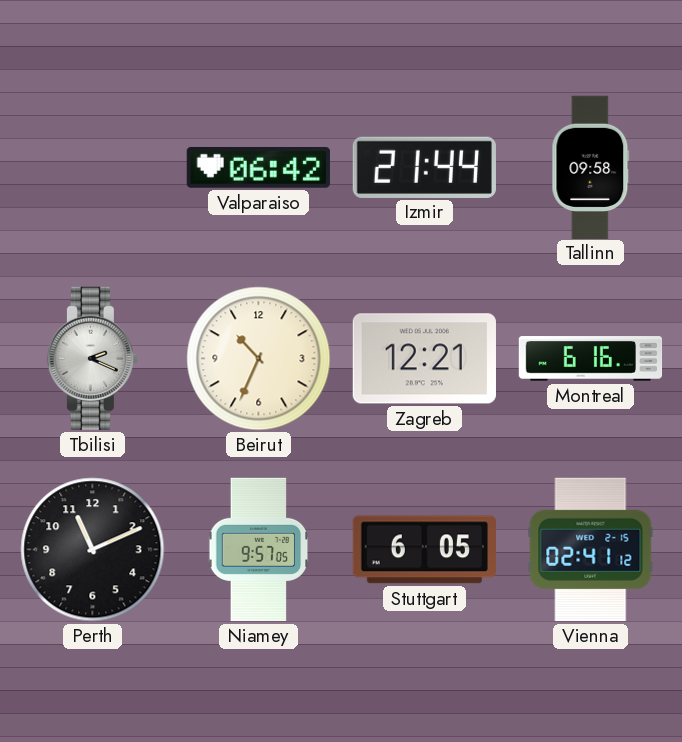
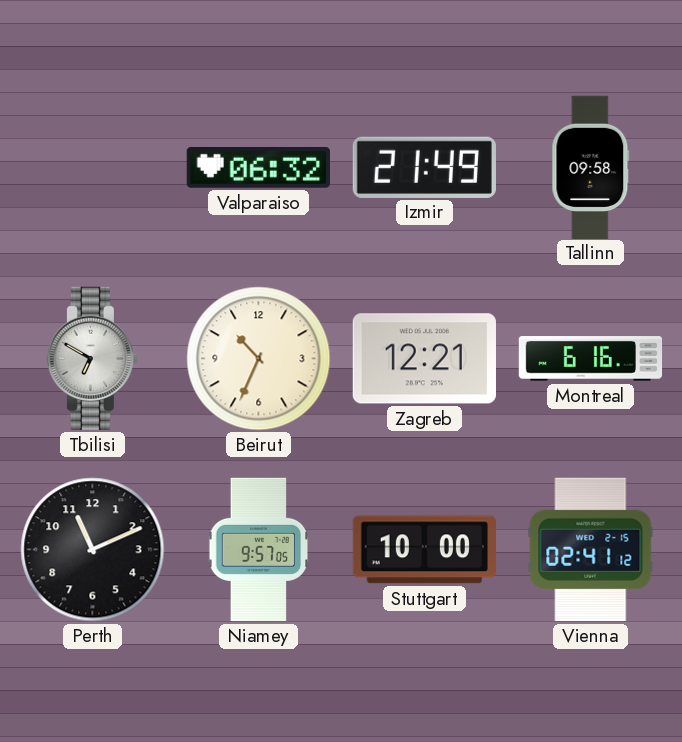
Valparaiso: 06:42 -> 06:32
Izmir: 21:44 -> 21:49
Tbilisi: 2:19 -> 6:50
Stuttgart: 6:05 -> 10:00
